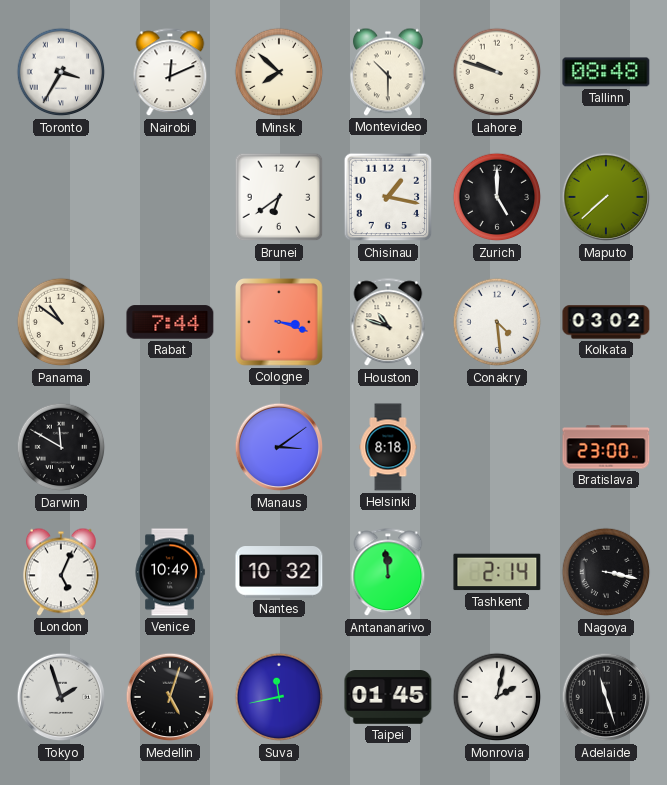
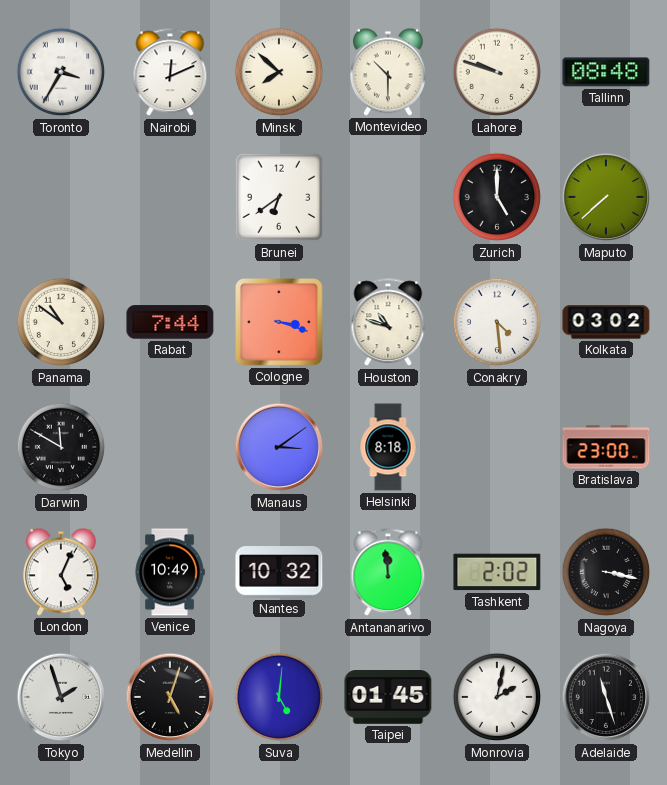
Chisinau: 1:17 -> none
Tashkent: 2:14 -> 2:02
Suva: 11:43 -> 5:01
